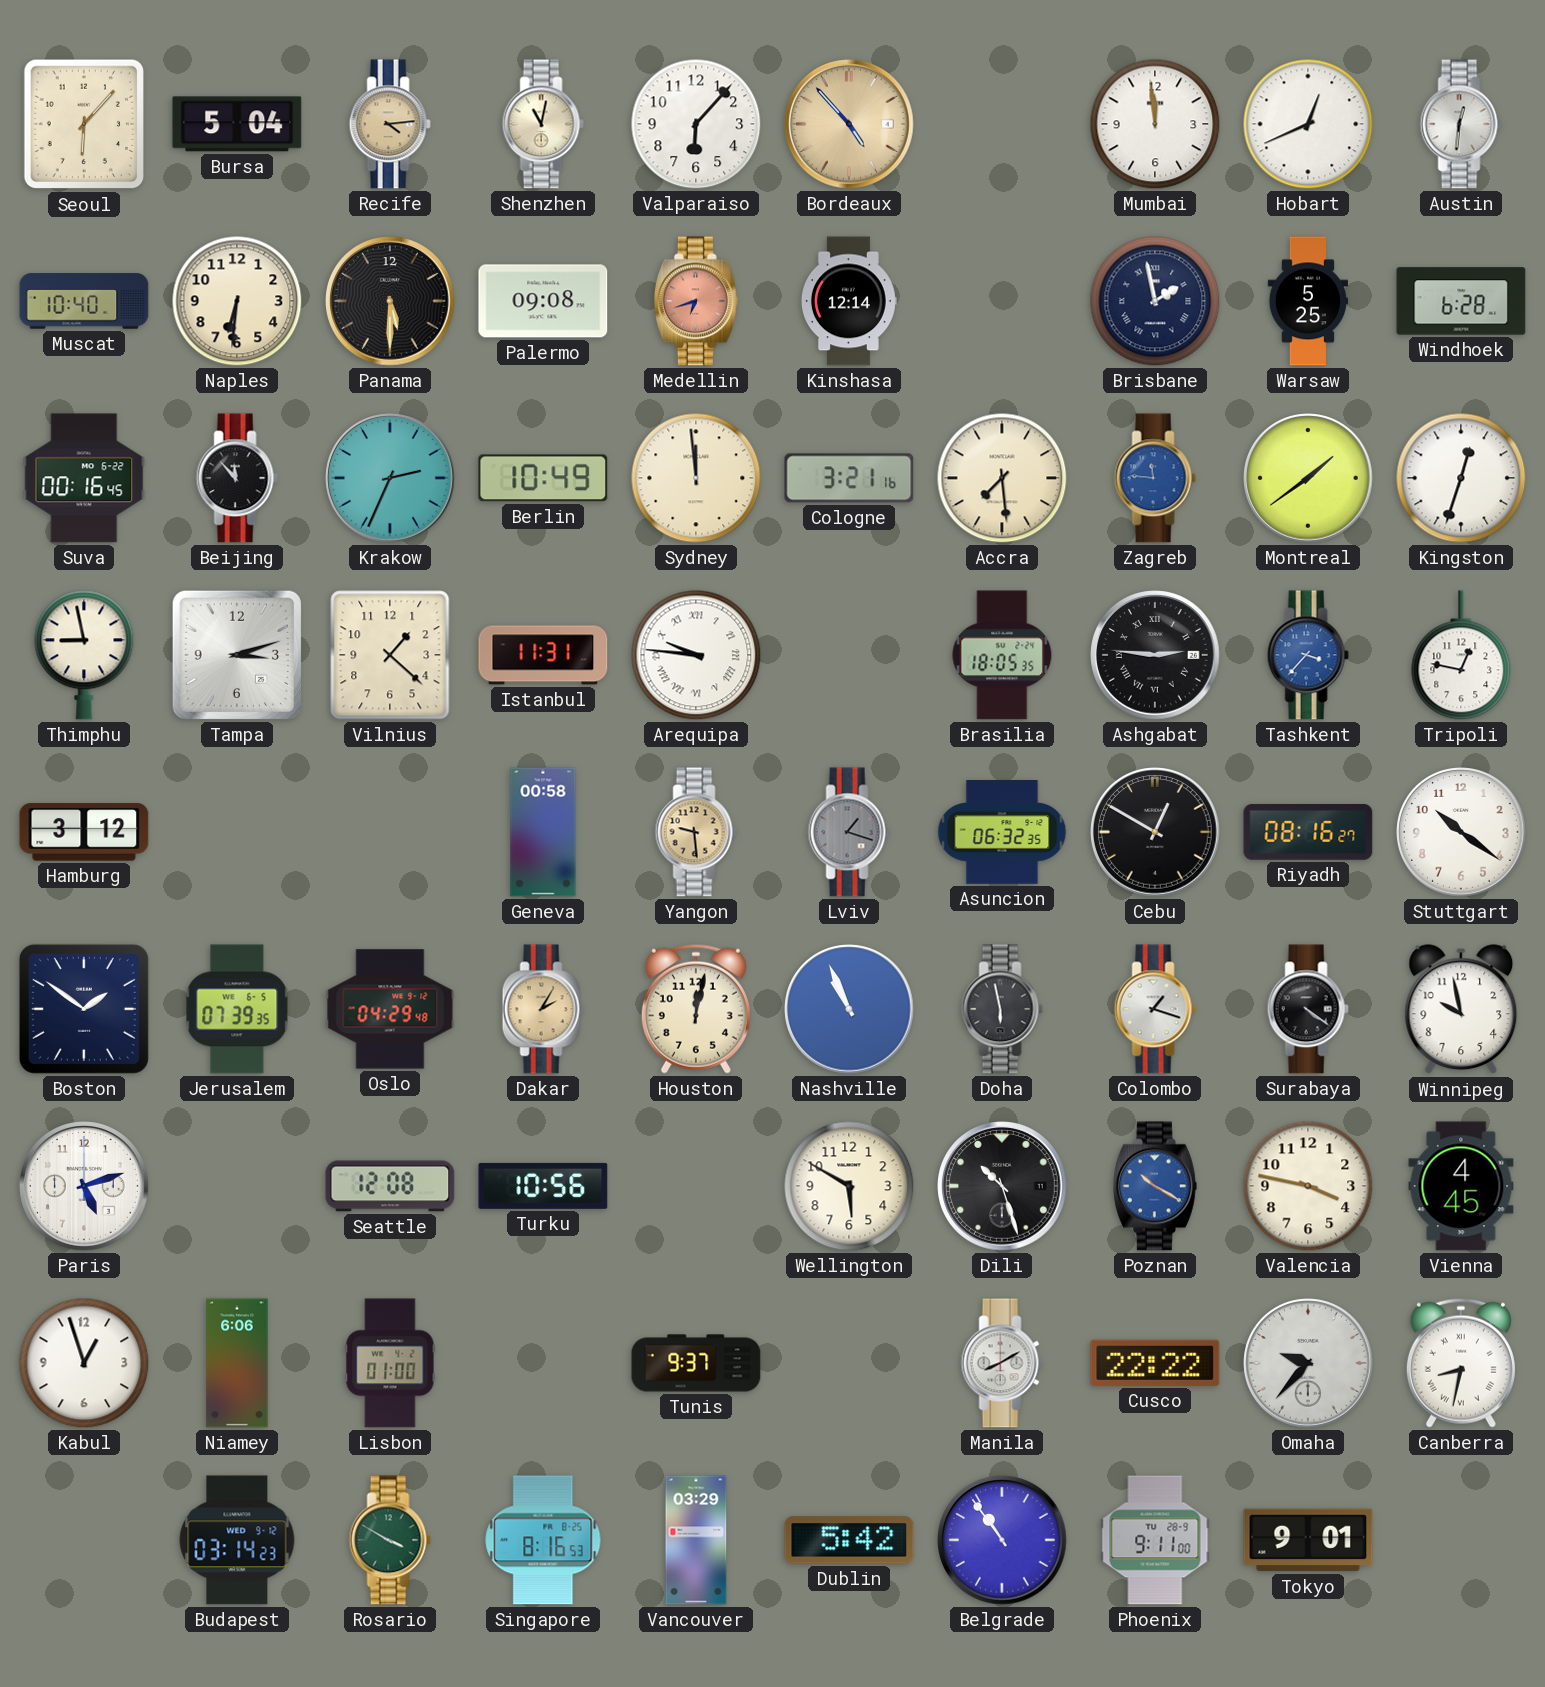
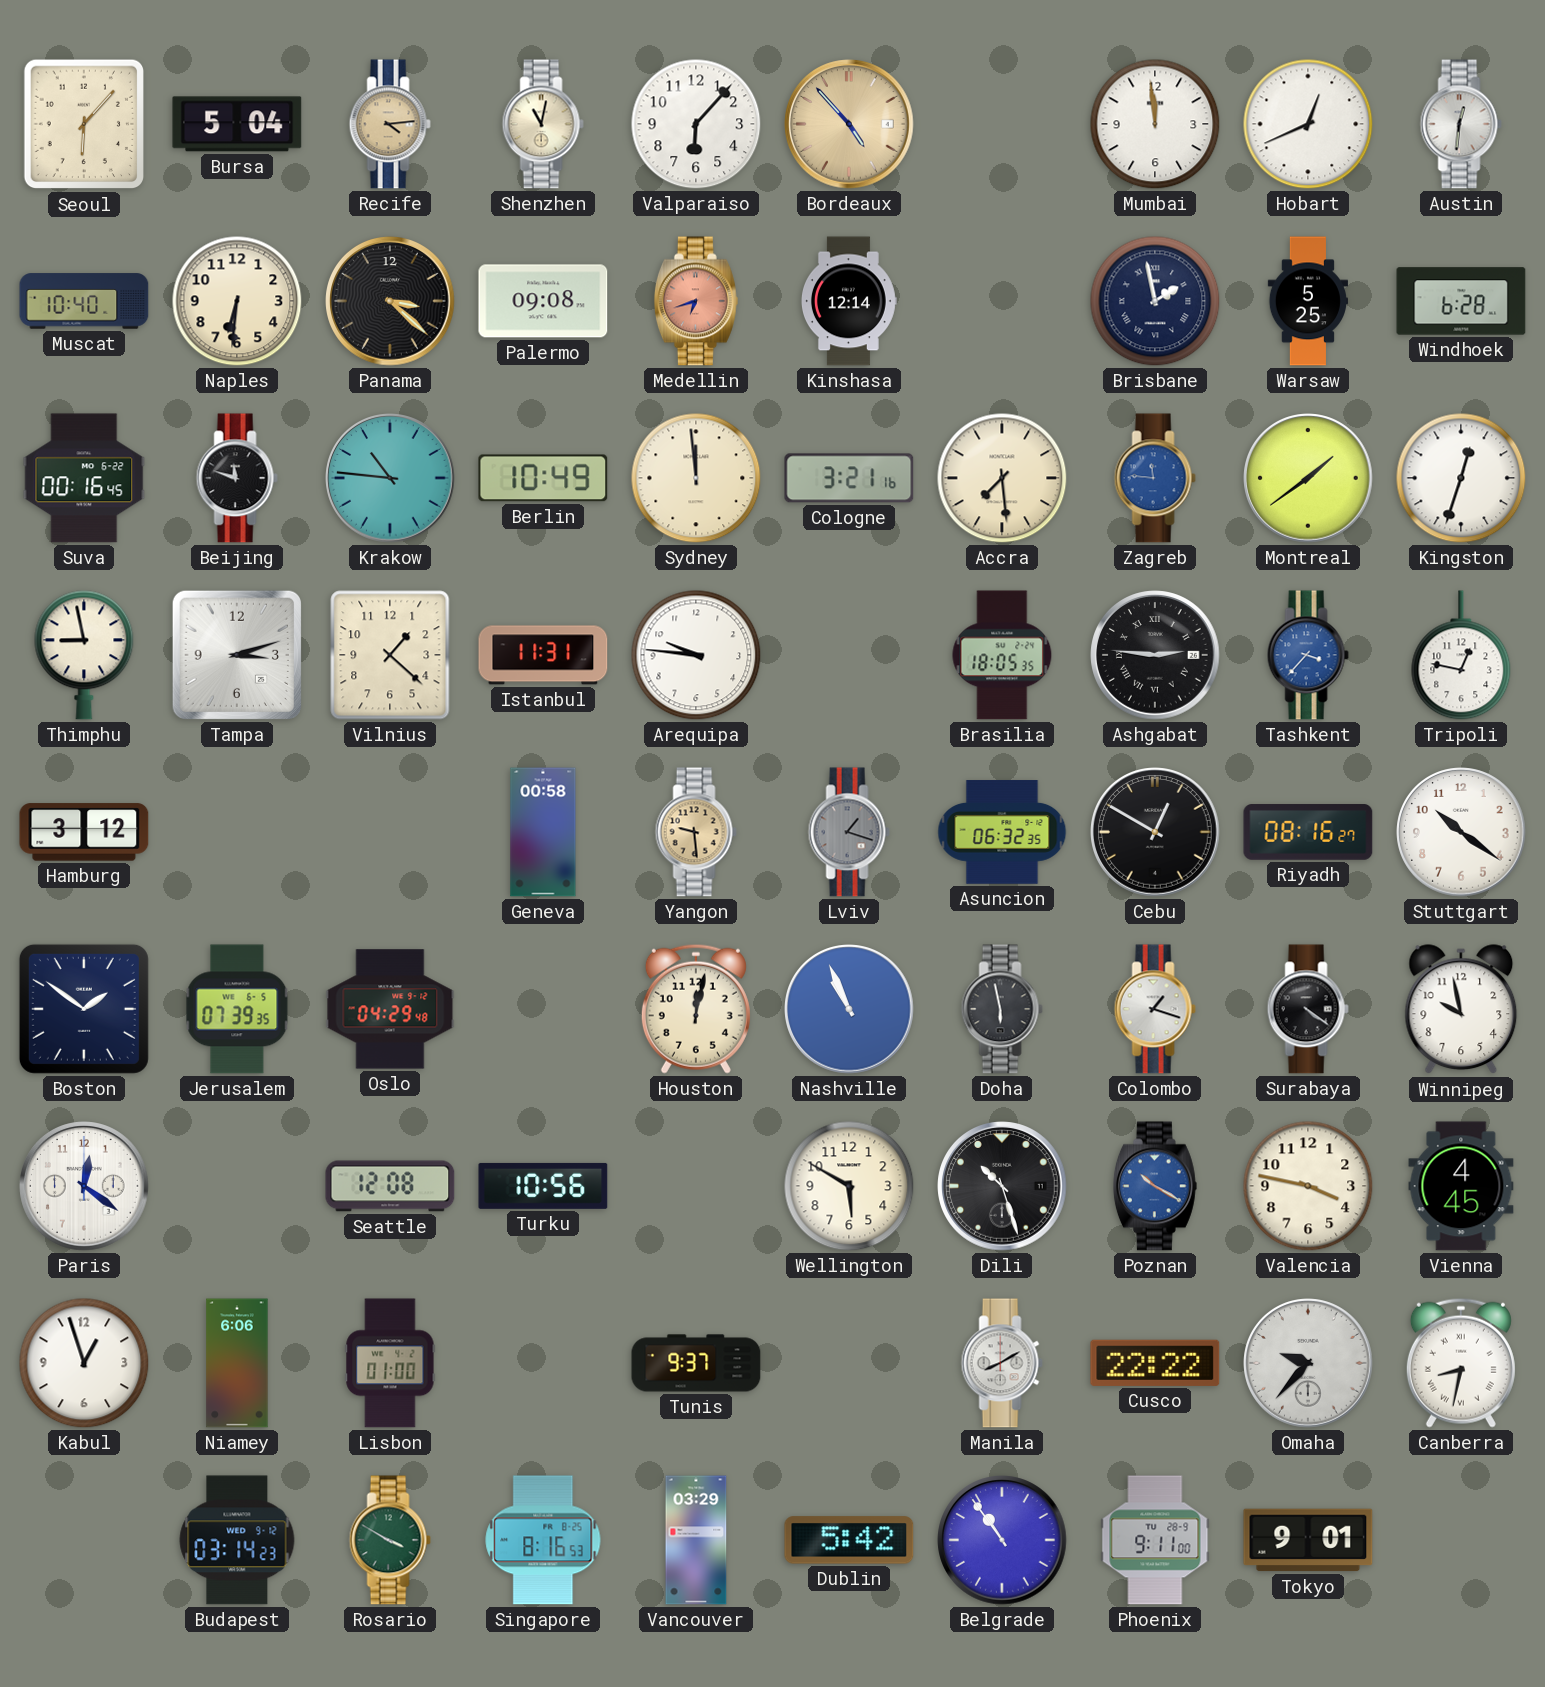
Panama: 5:30 -> 3:22
Beijing: 11:53 -> 11:48
Krakow: 2:34 -> 10:46
Arequipa numerals: Roman -> Arabic
Dakar: 2:05 -> none
Paris: 5:12 -> 12:21
